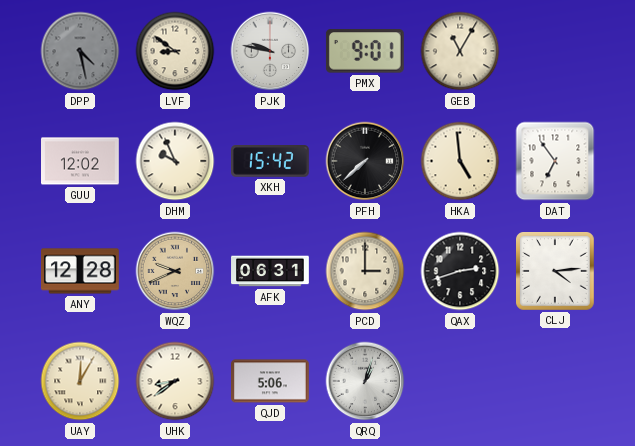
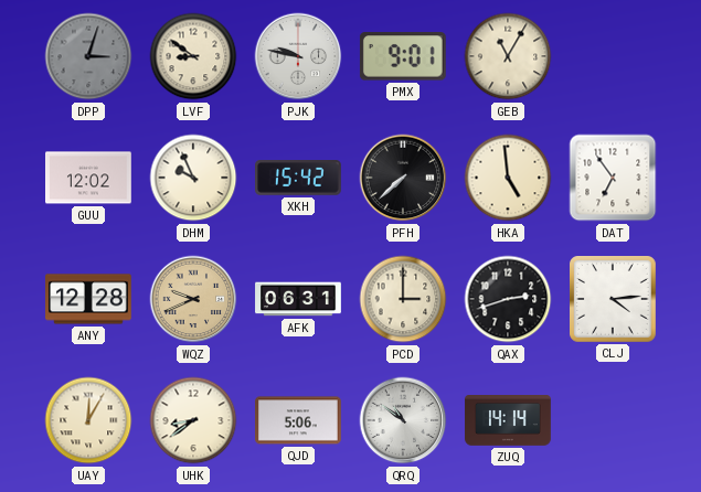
DPP: 4:28 -> 3:03
QRQ: 1:03 -> 10:51
ZUQ: none -> 14:14
